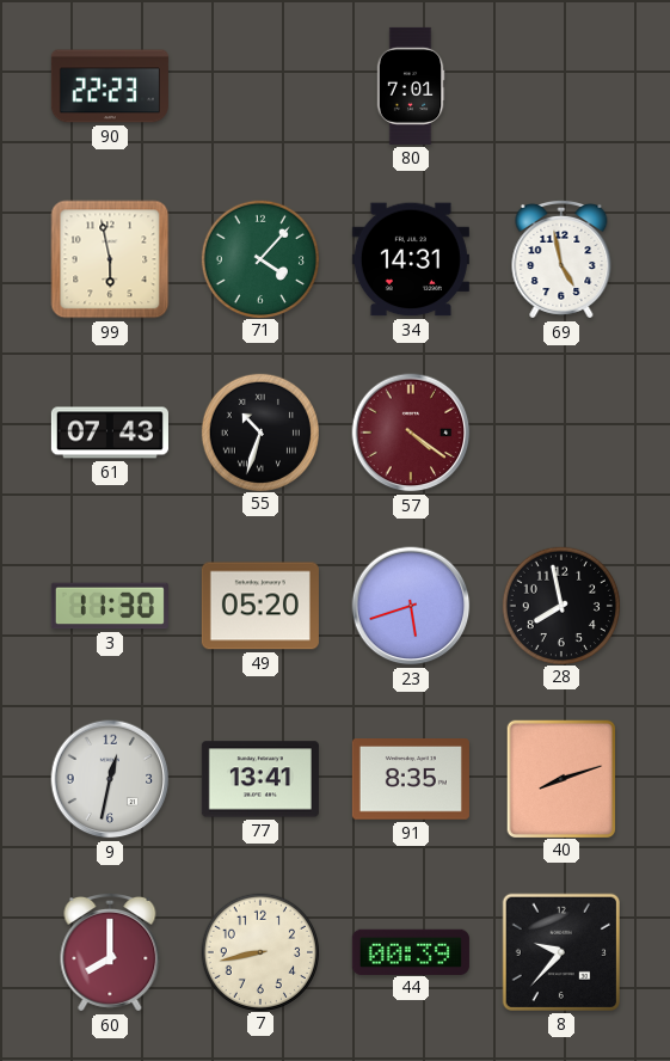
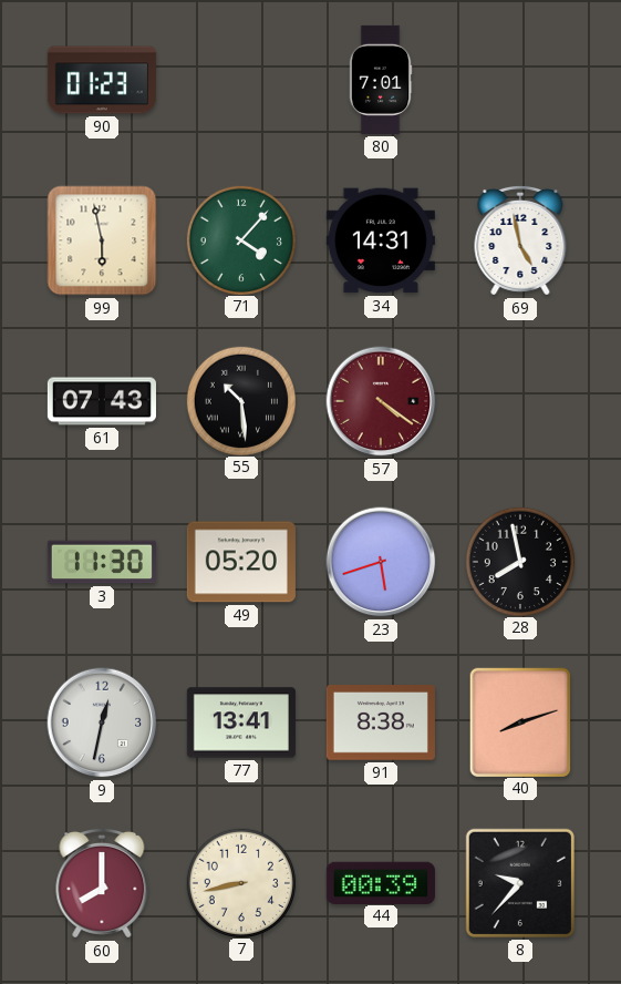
90: 22:23 -> 01:23
55: 10:33 -> 10:29
91: 8:35 -> 8:38
